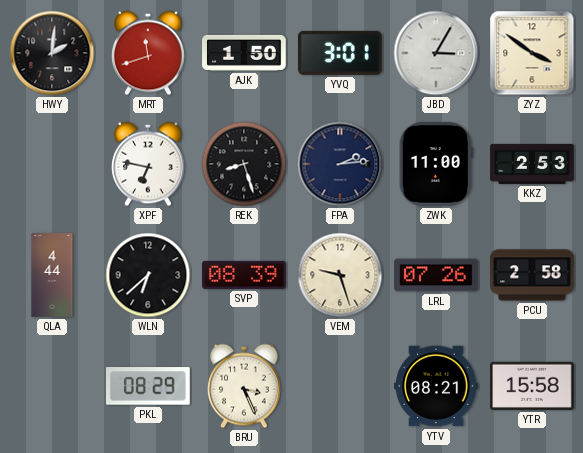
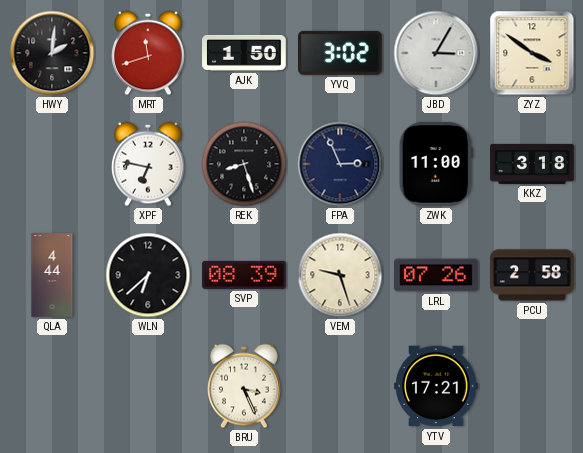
YVQ: 3:01 -> 3:02
FPA: 2:14 -> 2:56
KKZ: 2:53 -> 3:18
PKL: 08:29 -> none
YTV: 08:21 -> 17:21
YTR: 15:58 -> none
